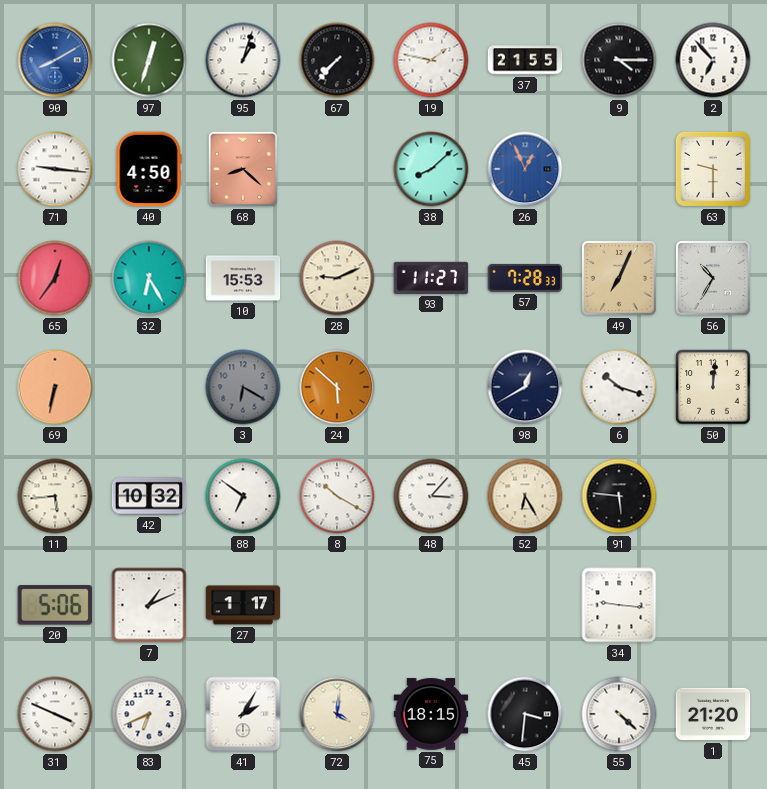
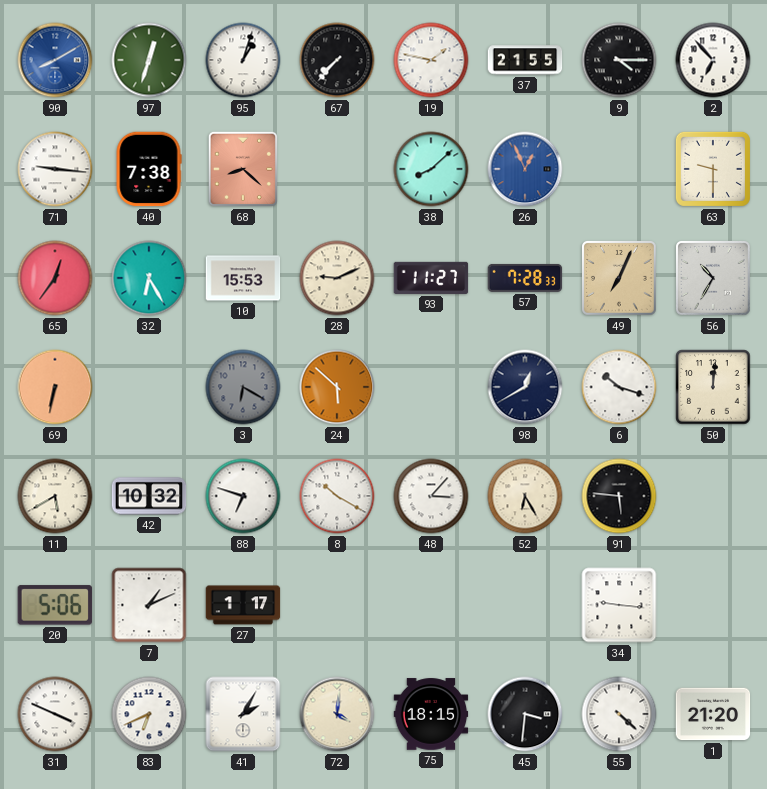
40: 4:50 -> 7:38
11: 5:44 -> 5:40
88: 6:51 -> 6:48
